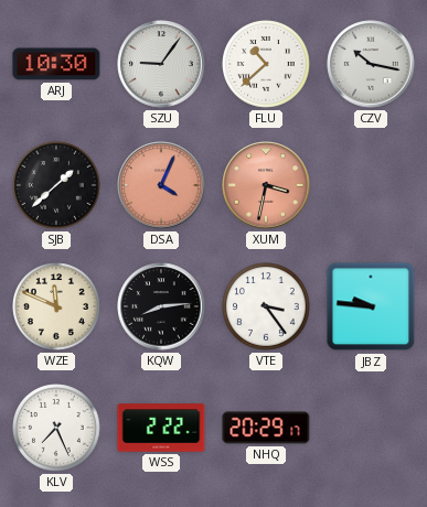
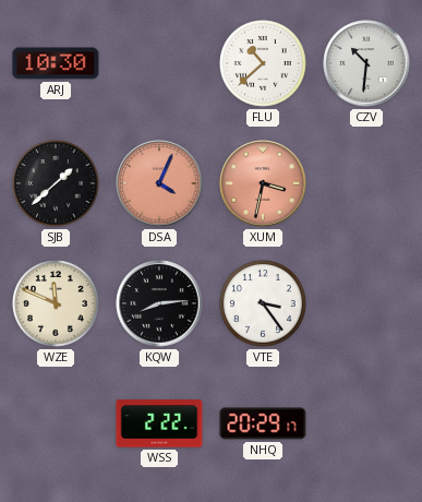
SZU: 9:06 -> none
CZV: 10:17 -> 10:31
JBZ: 9:46 -> none
KLV: 7:26 -> none
